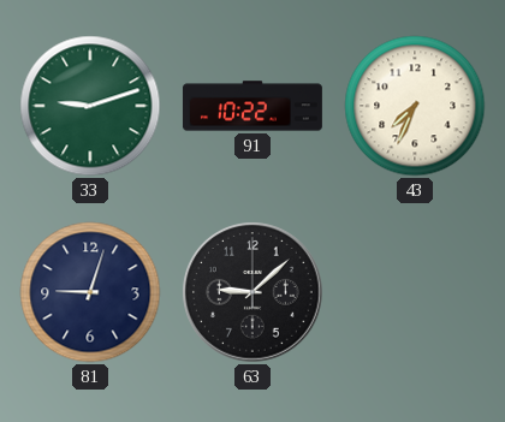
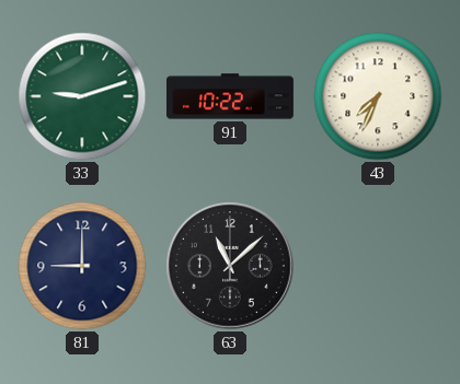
81: 9:03 -> 9:00
63: 9:08 -> 11:08
